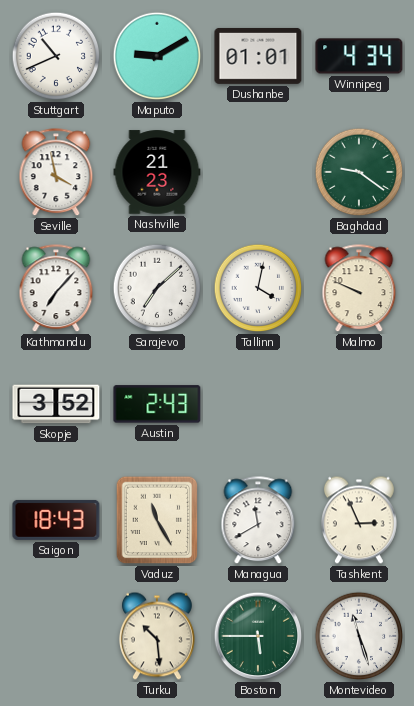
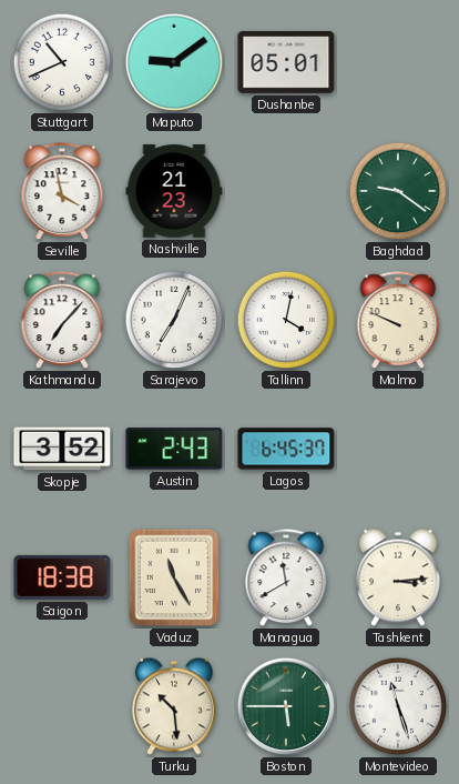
Maputo: 9:10 -> 9:09
Dushanbe: 01:01 -> 05:01
Winnipeg: 4:34 -> none
Sarajevo: 7:08 -> 7:04
Lagos: none -> 6:45
Saigon: 18:43 -> 18:38
Tashkent: 2:56 -> 3:14
